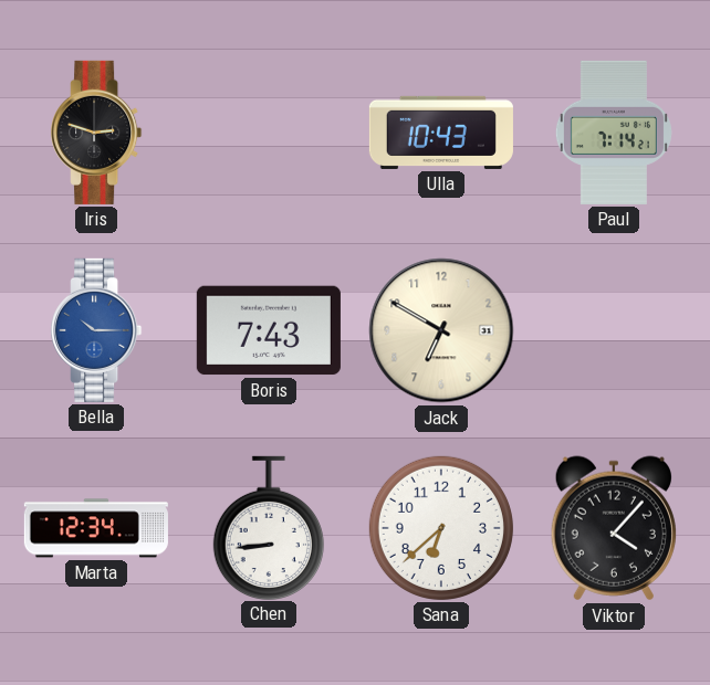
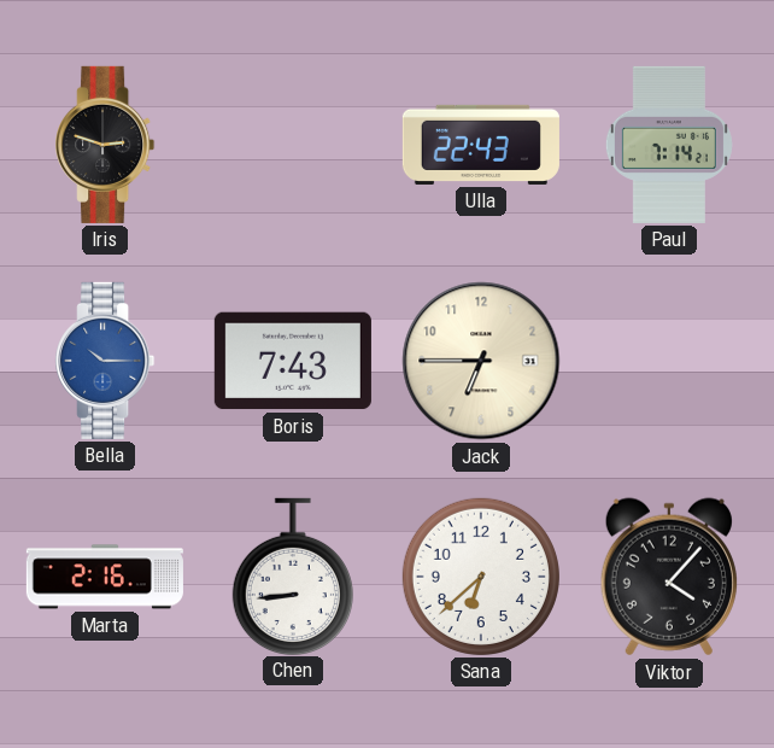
Ulla: 10:43 -> 22:43
Jack: 6:50 -> 6:45
Marta: 12:34 -> 2:16
